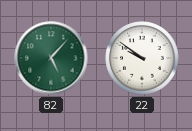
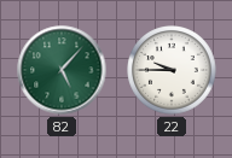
22: 9:51 -> 9:45
